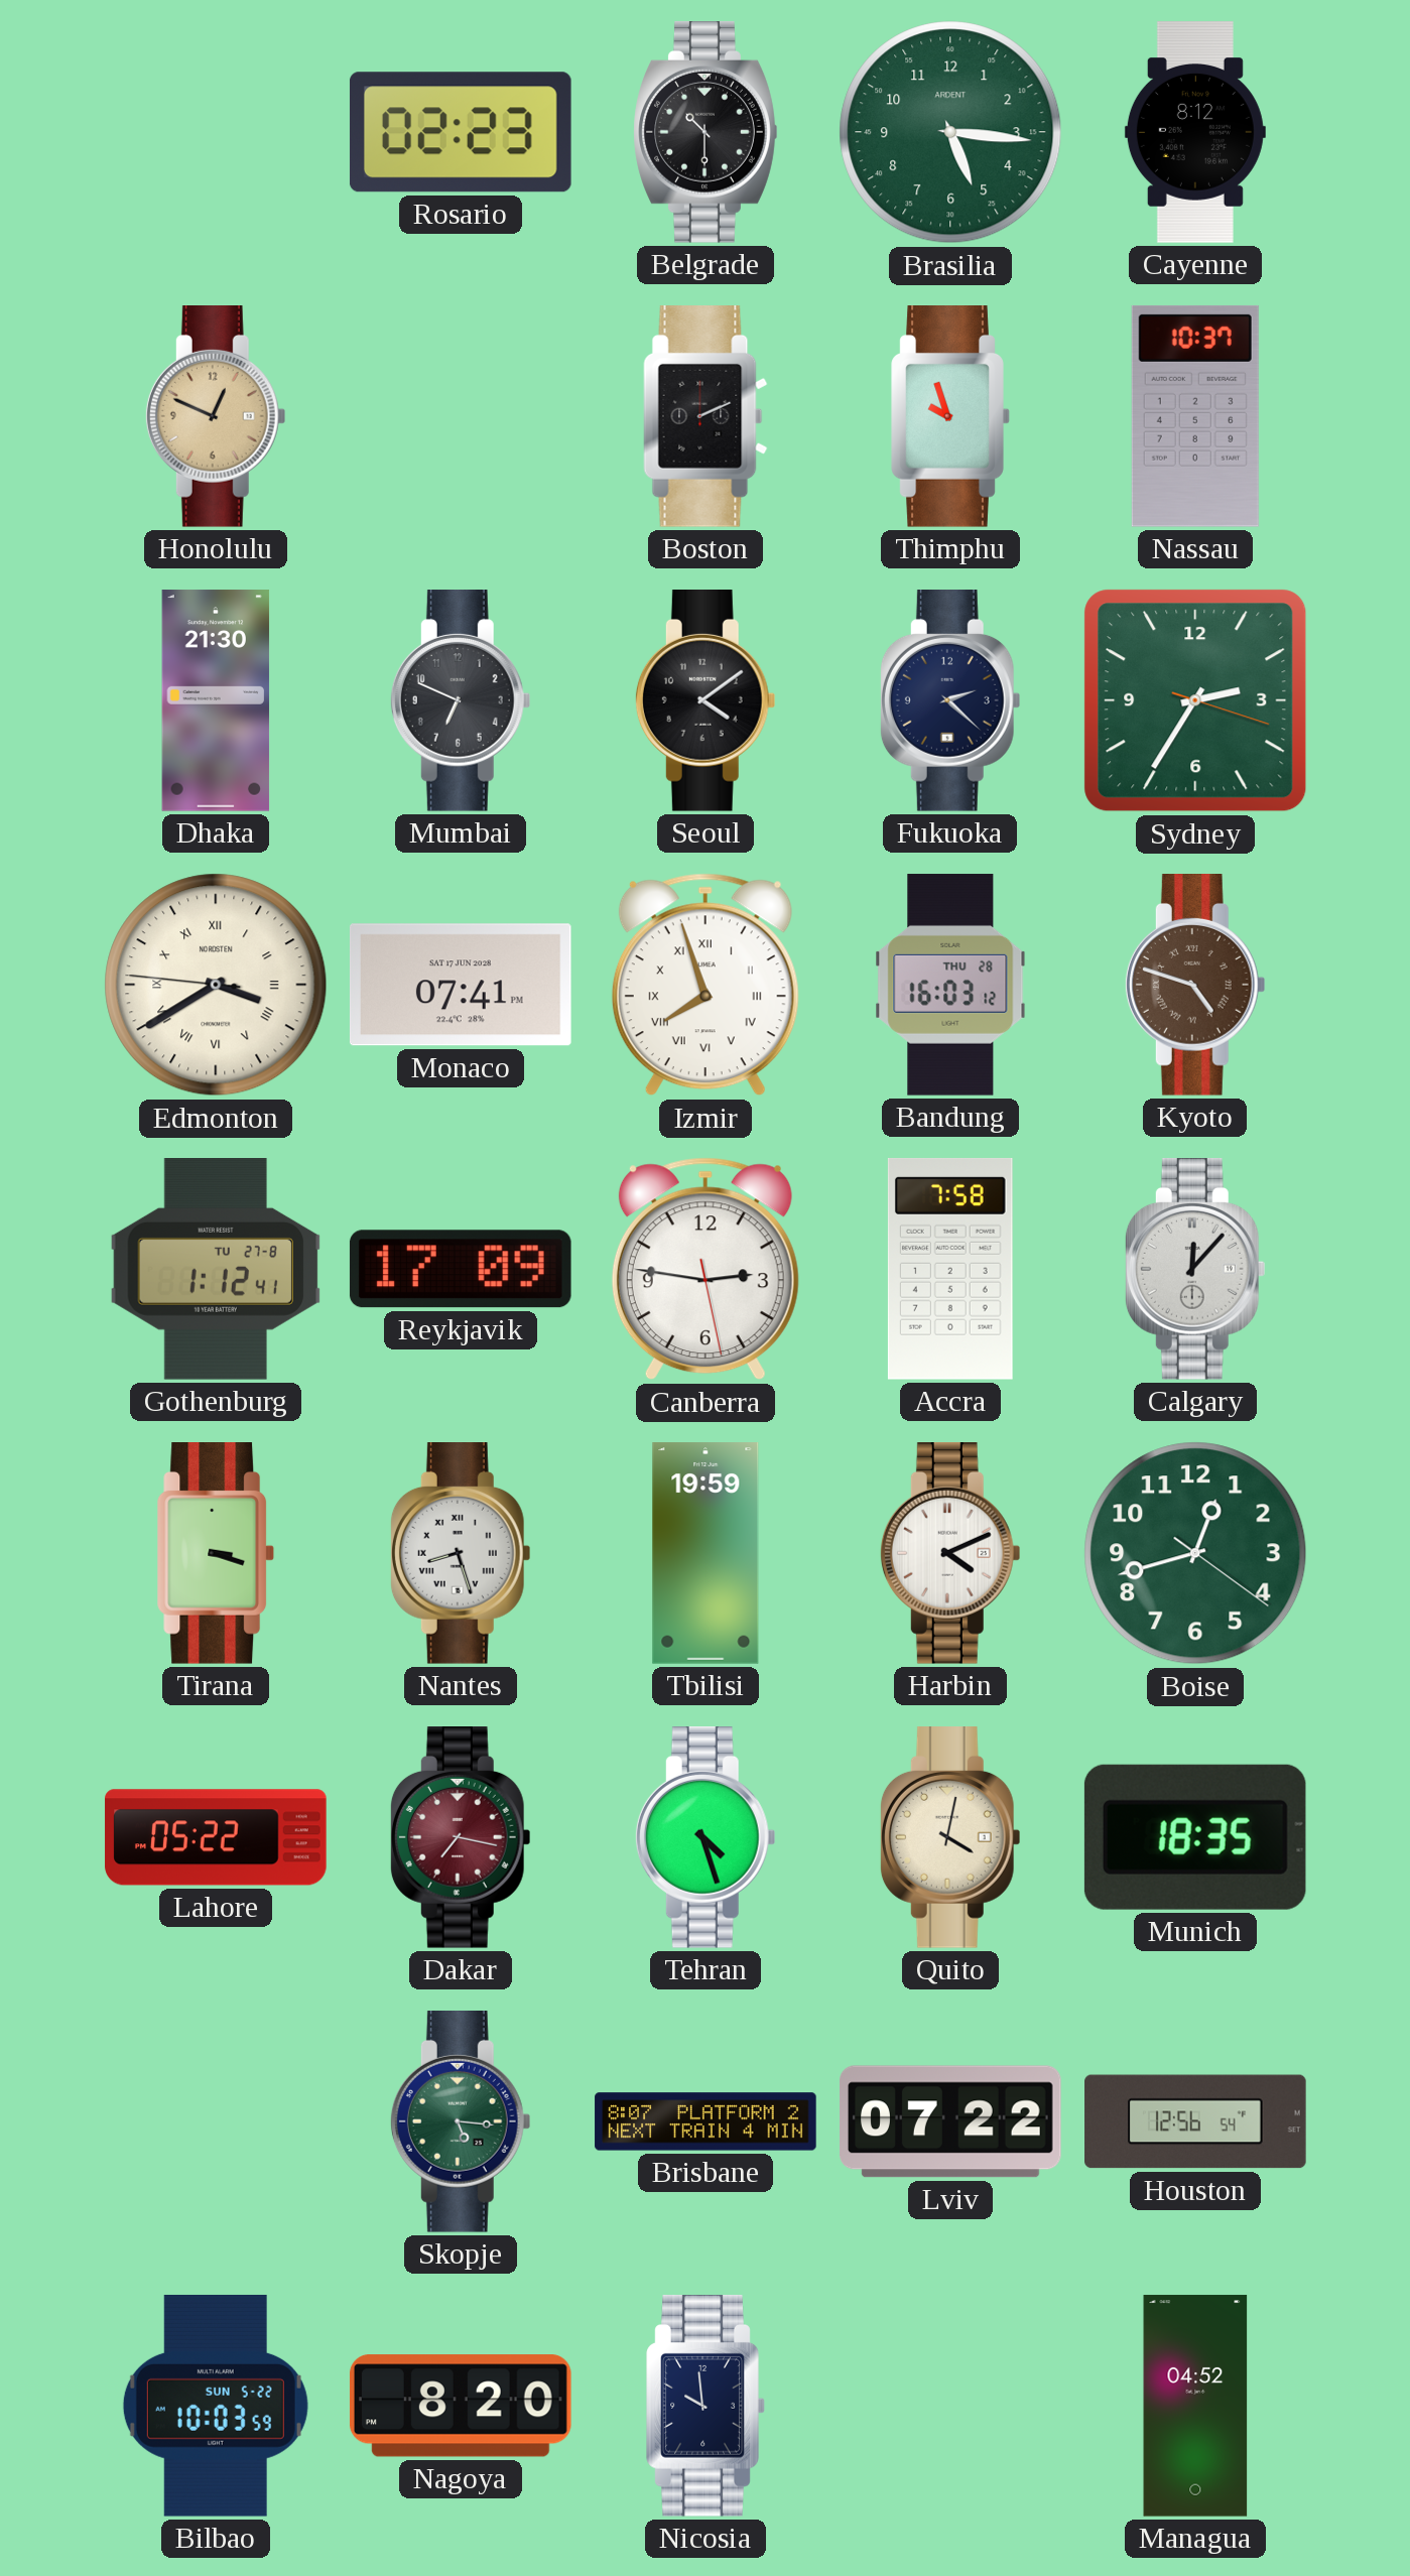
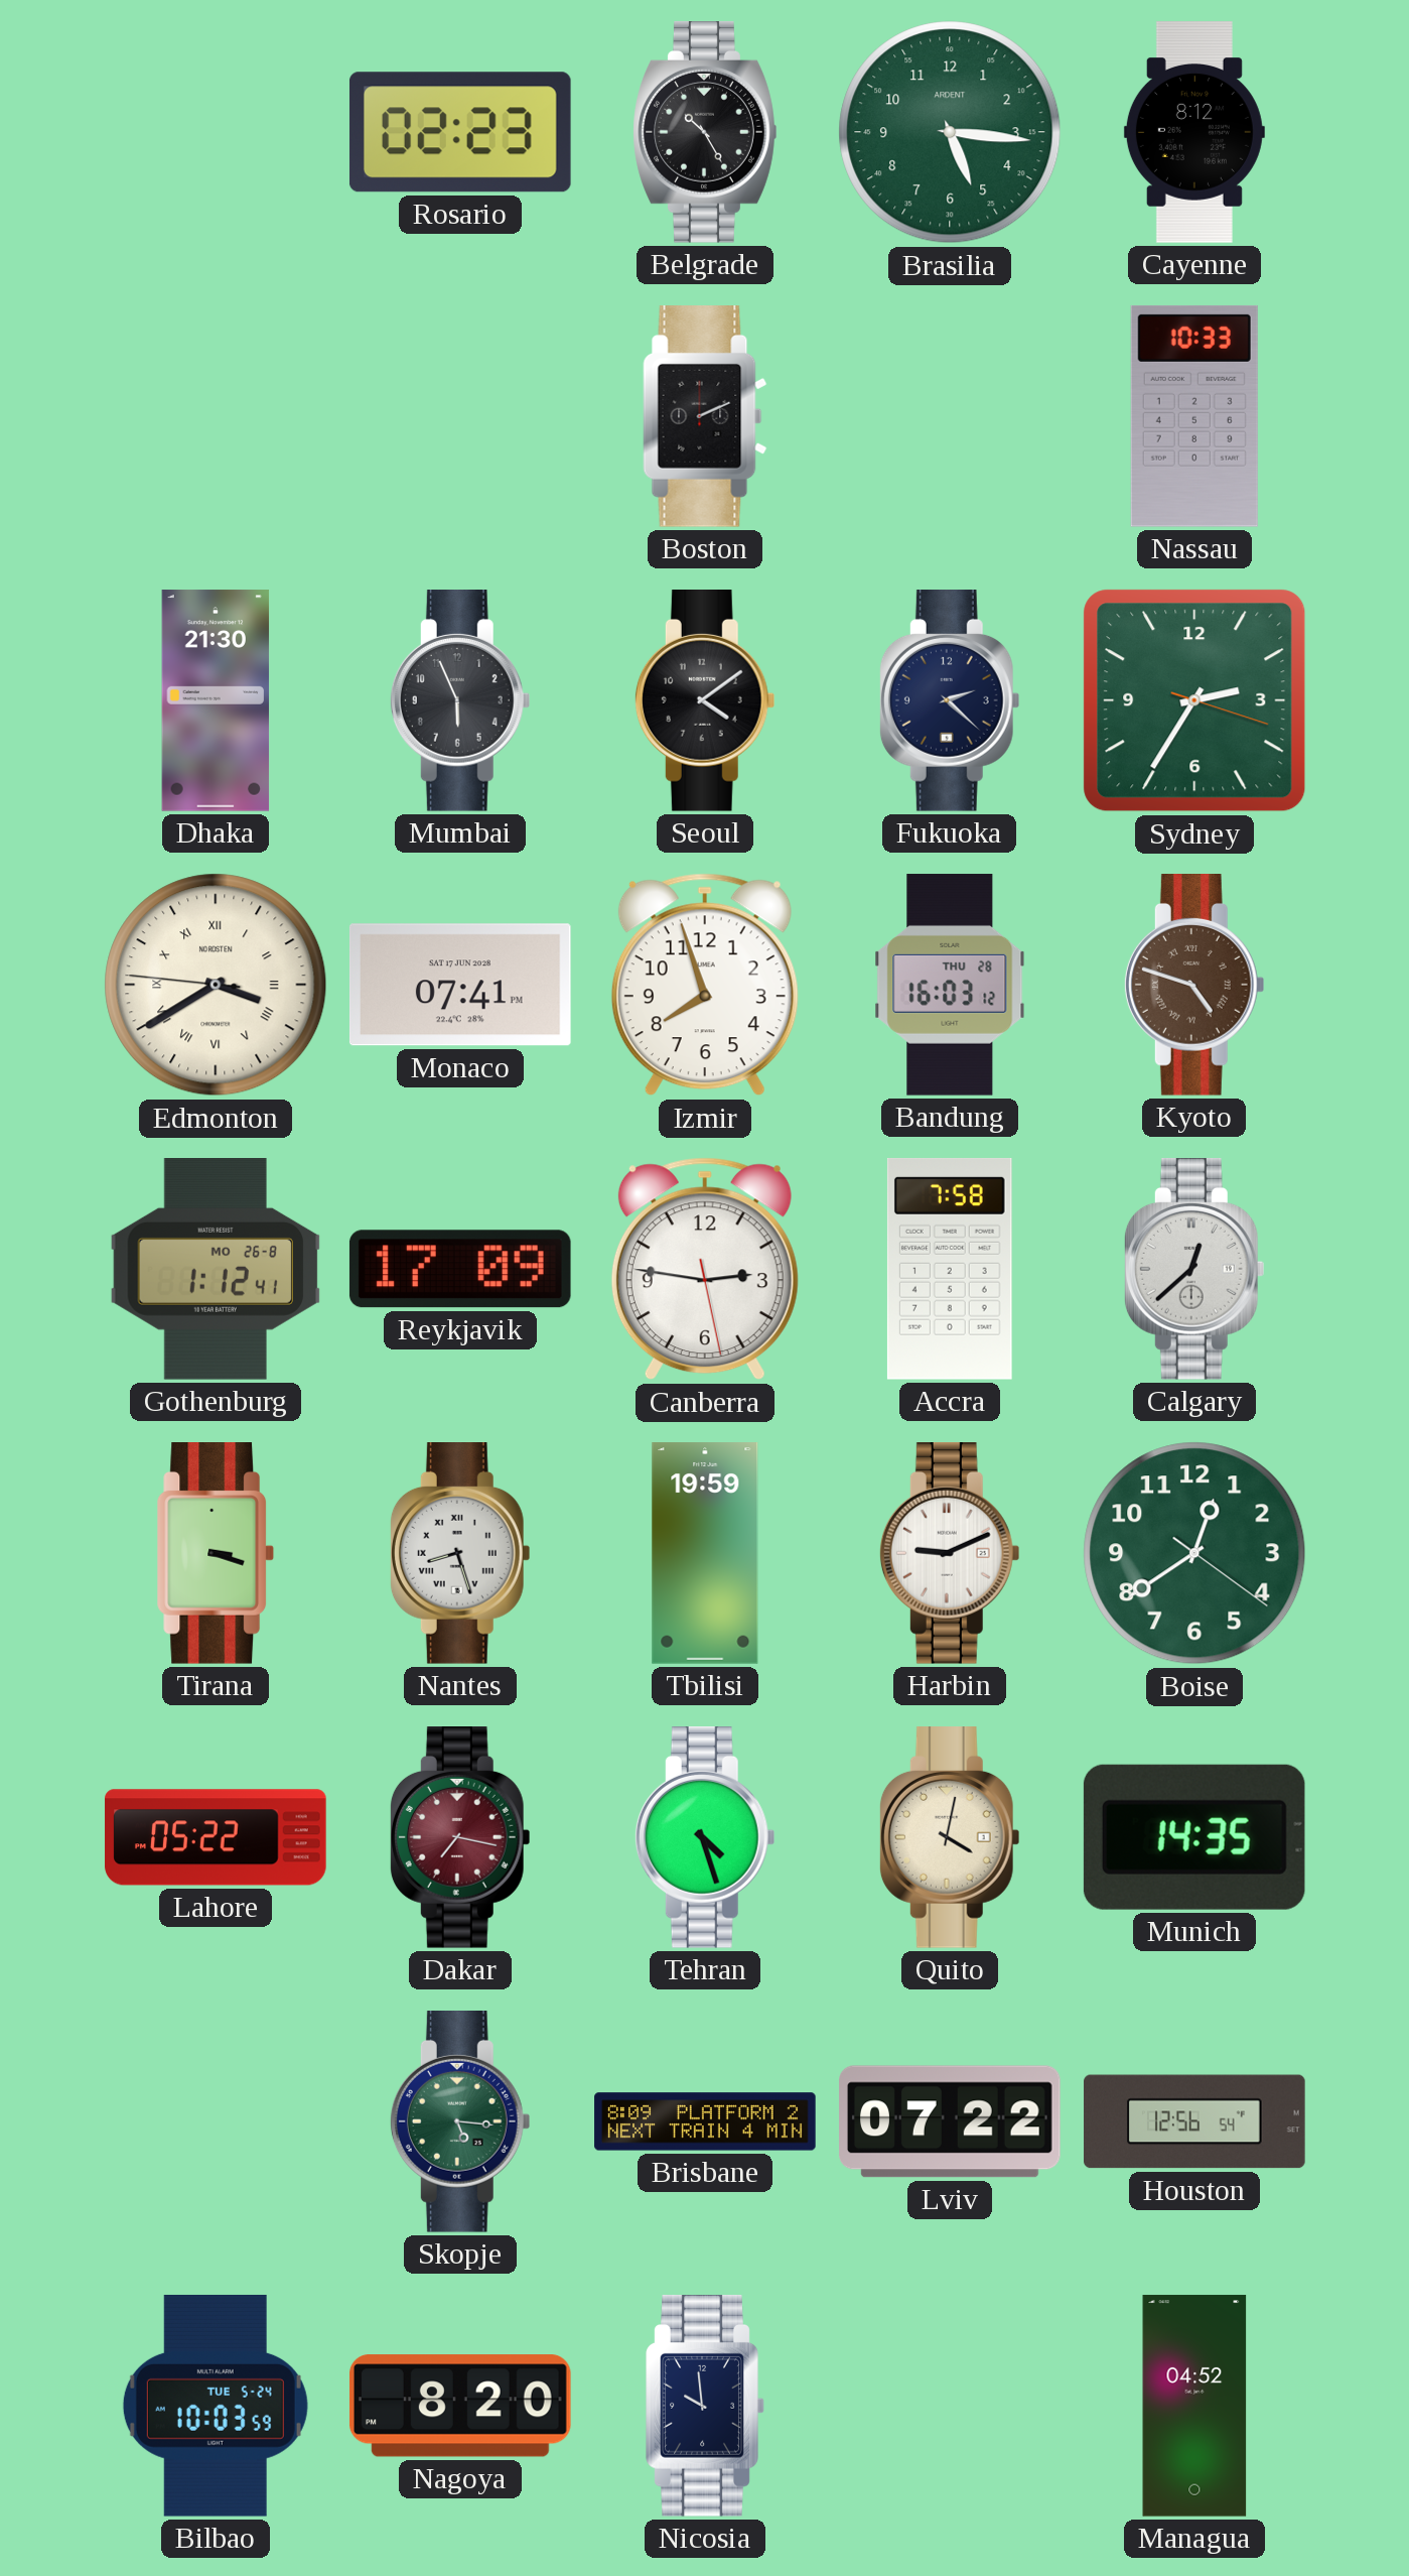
Belgrade: 10:30 -> 10:25
Honolulu: 12:49 -> none
Thimphu: 9:57 -> none
Nassau: 10:37 -> 10:33
Mumbai: 6:49 -> 5:56
Izmir numerals: Roman -> Arabic
Gothenburg date: TU 27-8 -> MO 26-8
Calgary: 12:07 -> 12:38
Harbin: 4:11 -> 9:11
Boise: 12:42 -> 12:39
Munich: 18:35 -> 14:35
Brisbane: 8:07 -> 8:09
Bilbao date: SUN 5-22 -> TUE 5-24
